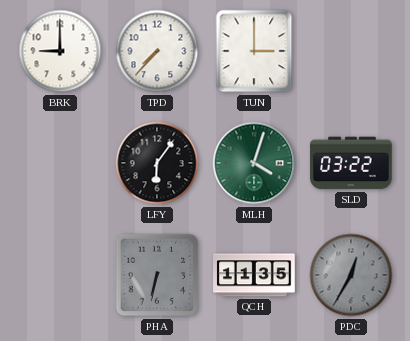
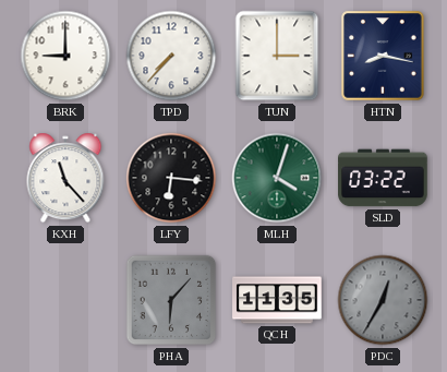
HTN: none -> 8:17
KXH: none -> 11:23
LFY: 6:06 -> 6:16
PHA: 6:32 -> 6:07
